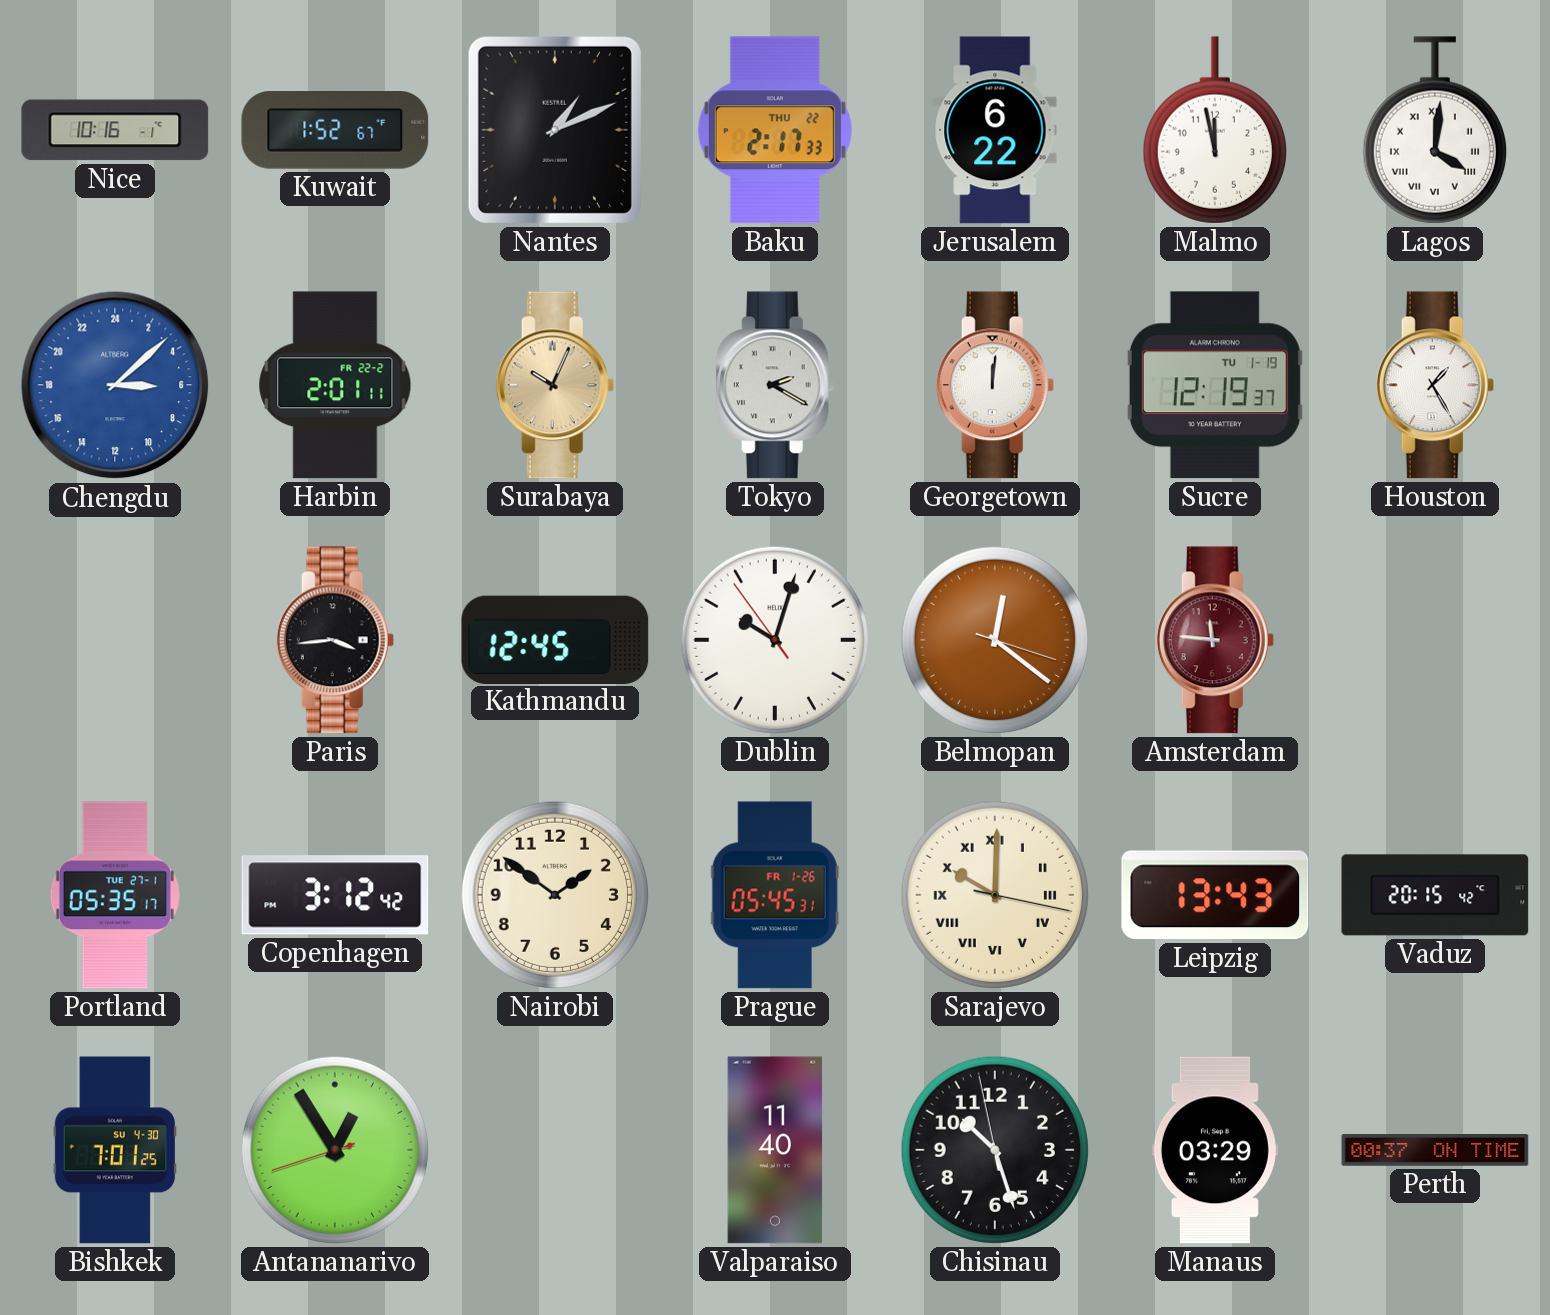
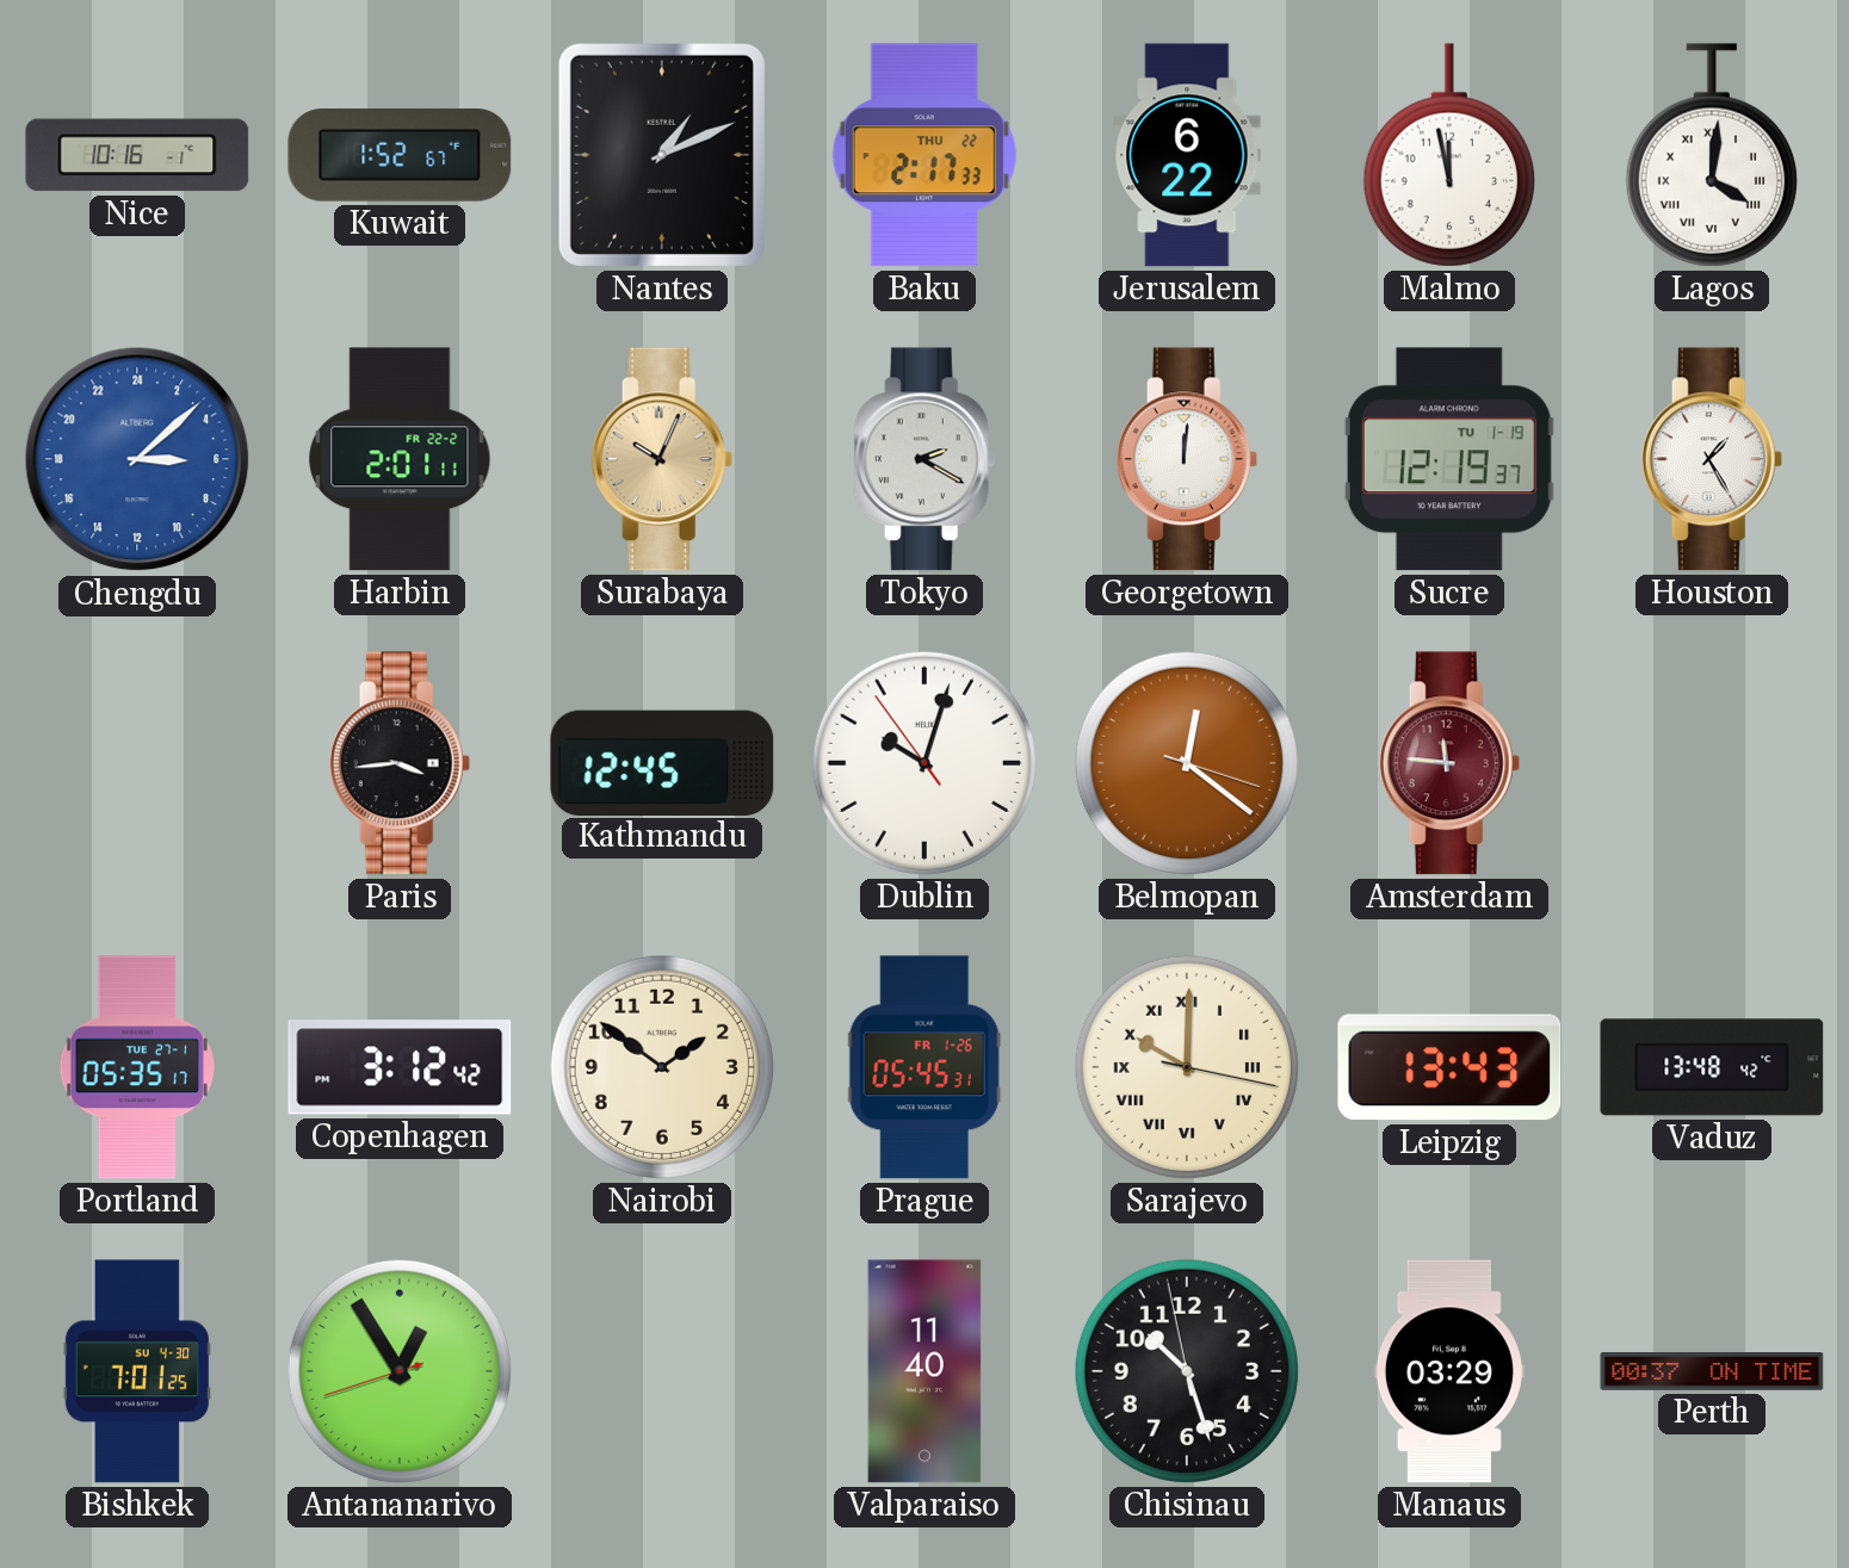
Vaduz: 20:15 -> 13:48
